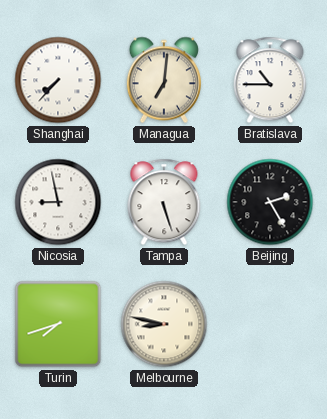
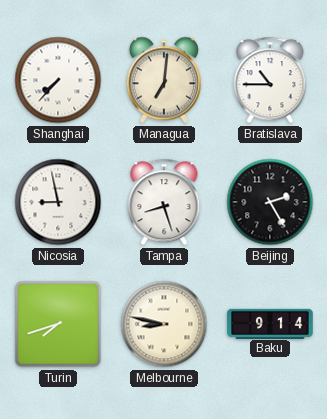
Tampa: 5:27 -> 8:27
Baku: none -> 9:14
